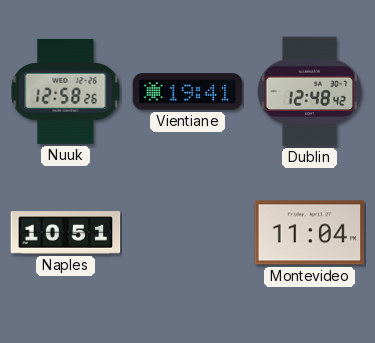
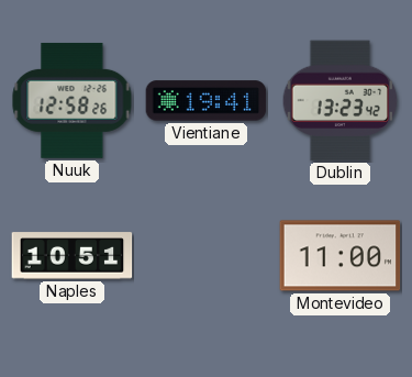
Dublin: 12:48 -> 13:23
Montevideo: 11:04 -> 11:00
